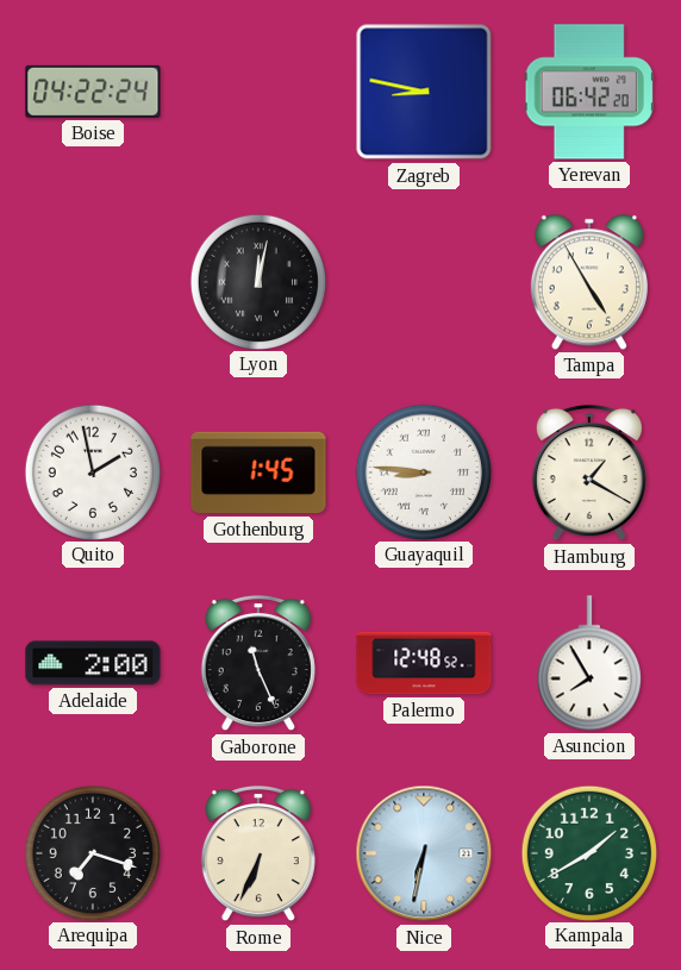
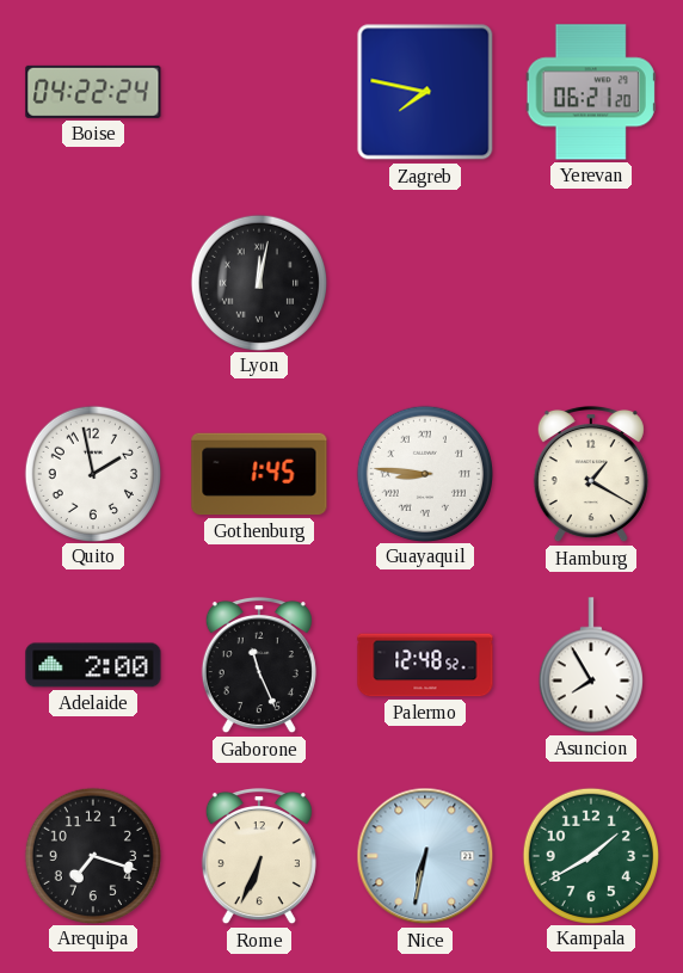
Zagreb: 8:47 -> 7:47
Yerevan: 06:42 -> 06:21
Tampa: 4:55 -> none
